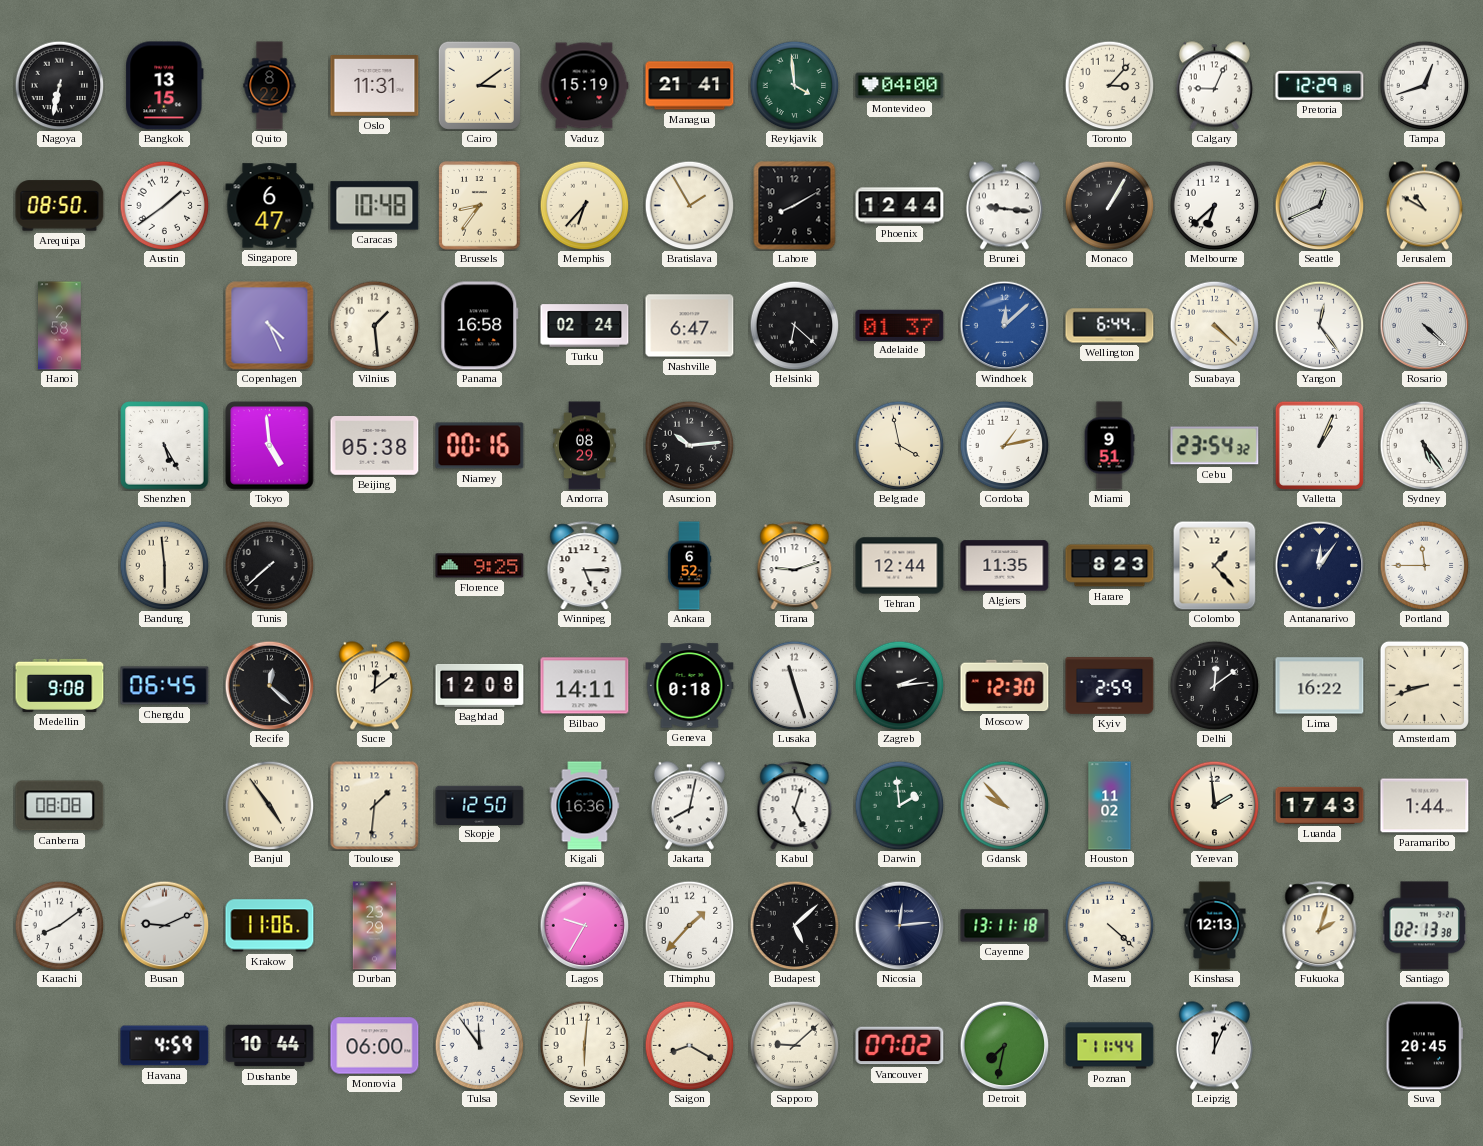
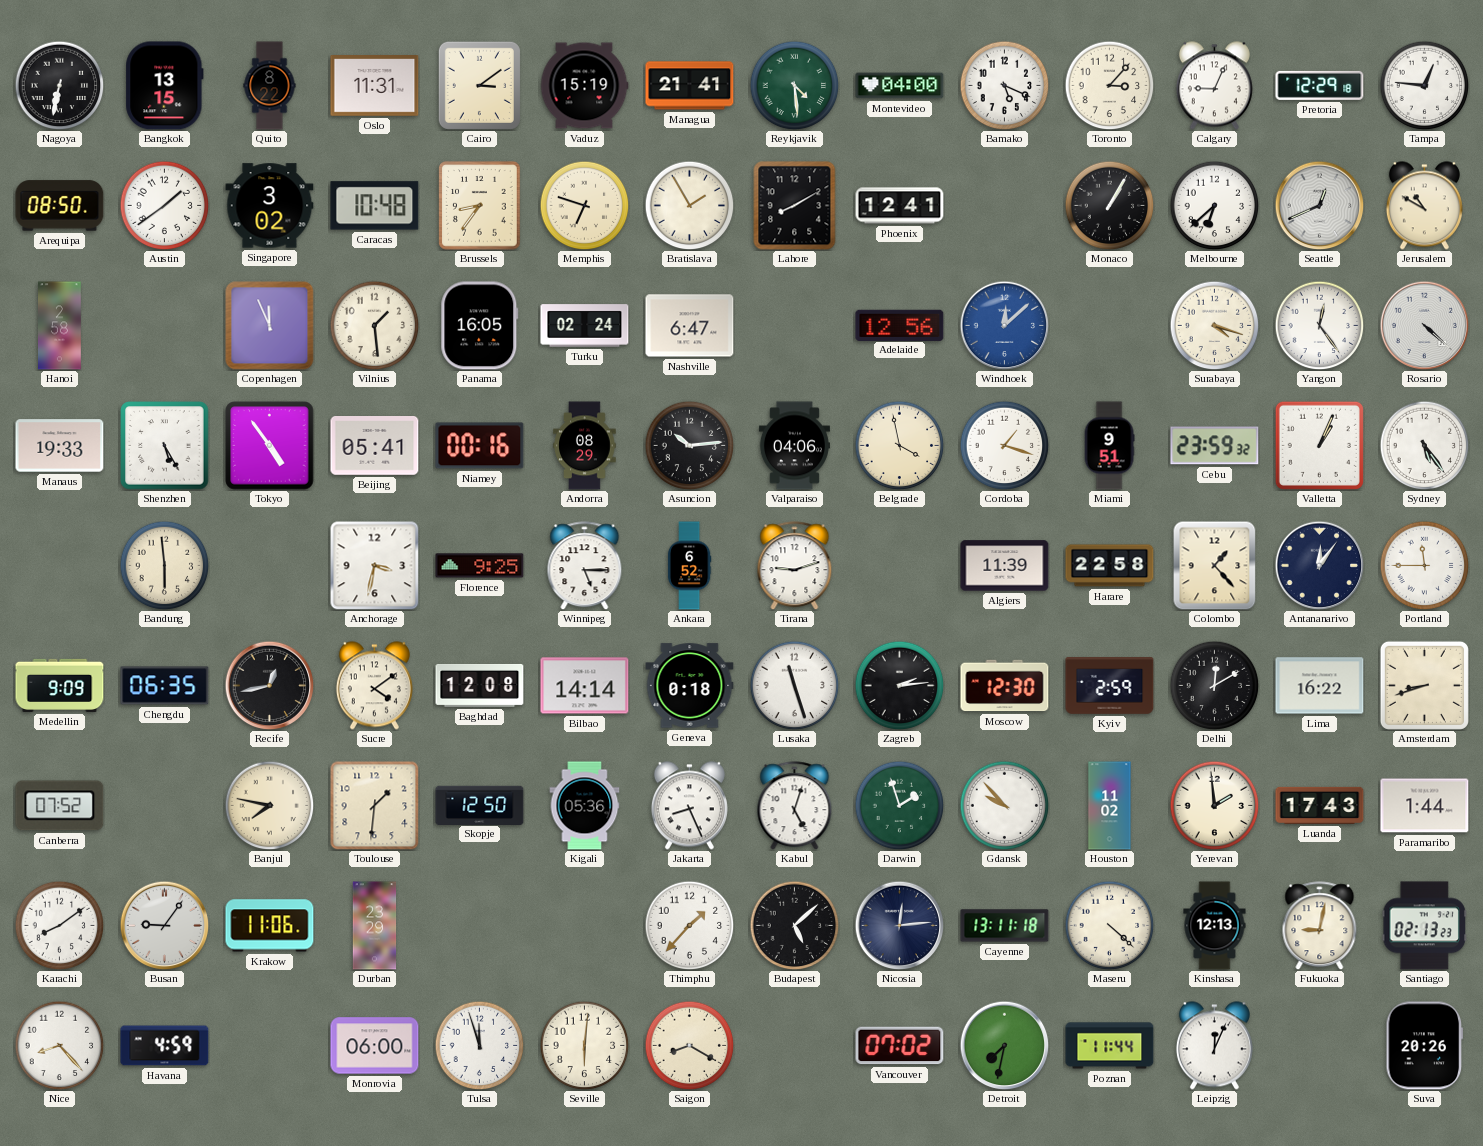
Reykjavik: 3:59 -> 4:29
Bamako: none -> 5:19
Tampa: 12:42 -> 12:46
Singapore: 6:47 -> 3:02
Memphis: 6:37 -> 6:48
Phoenix: 12:44 -> 12:41
Brunei: 9:16 -> none
Copenhagen: 4:26 -> 11:56
Panama: 16:58 -> 16:05
Helsinki: 6:22 -> none
Adelaide: 01:37 -> 12:56
Wellington: 6:44 -> none
Surabaya: 4:22 -> 4:18
Manaus: none -> 19:33
Tokyo: 4:59 -> 4:54
Beijing: 05:38 -> 05:41
Valparaiso: none -> 04:06
Cordoba: 1:13 -> 1:18
Cebu: 23:54 -> 23:59
Tunis: 7:38 -> none
Anchorage: none -> 3:32
Tehran: 12:44 -> none
Algiers: 11:35 -> 11:39
Harare: 8:23 -> 22:58
Medellin: 9:08 -> 9:09
Chengdu: 06:45 -> 06:35
Recife: 12:22 -> 12:43
Sucre: 12:09 -> 4:09
Bilbao: 14:11 -> 14:14
Delhi: 12:09 -> 12:10
Canberra: 08:08 -> 07:52
Banjul: 4:54 -> 7:47
Kigali: 16:36 -> 05:36
Jakarta: 8:02 -> 8:26
Darwin: 1:59 -> 1:57
Busan: 9:11 -> 9:06
Lagos: 9:35 -> none
Fukuoka: 2:03 -> 9:02
Santiago: 02:13:38 -> 02:13:23
Nice: none -> 8:23
Dushanbe: 10:44 -> none
Tulsa: 11:54 -> 11:57
Sapporo: 9:08 -> none
Suva: 20:45 -> 20:26
